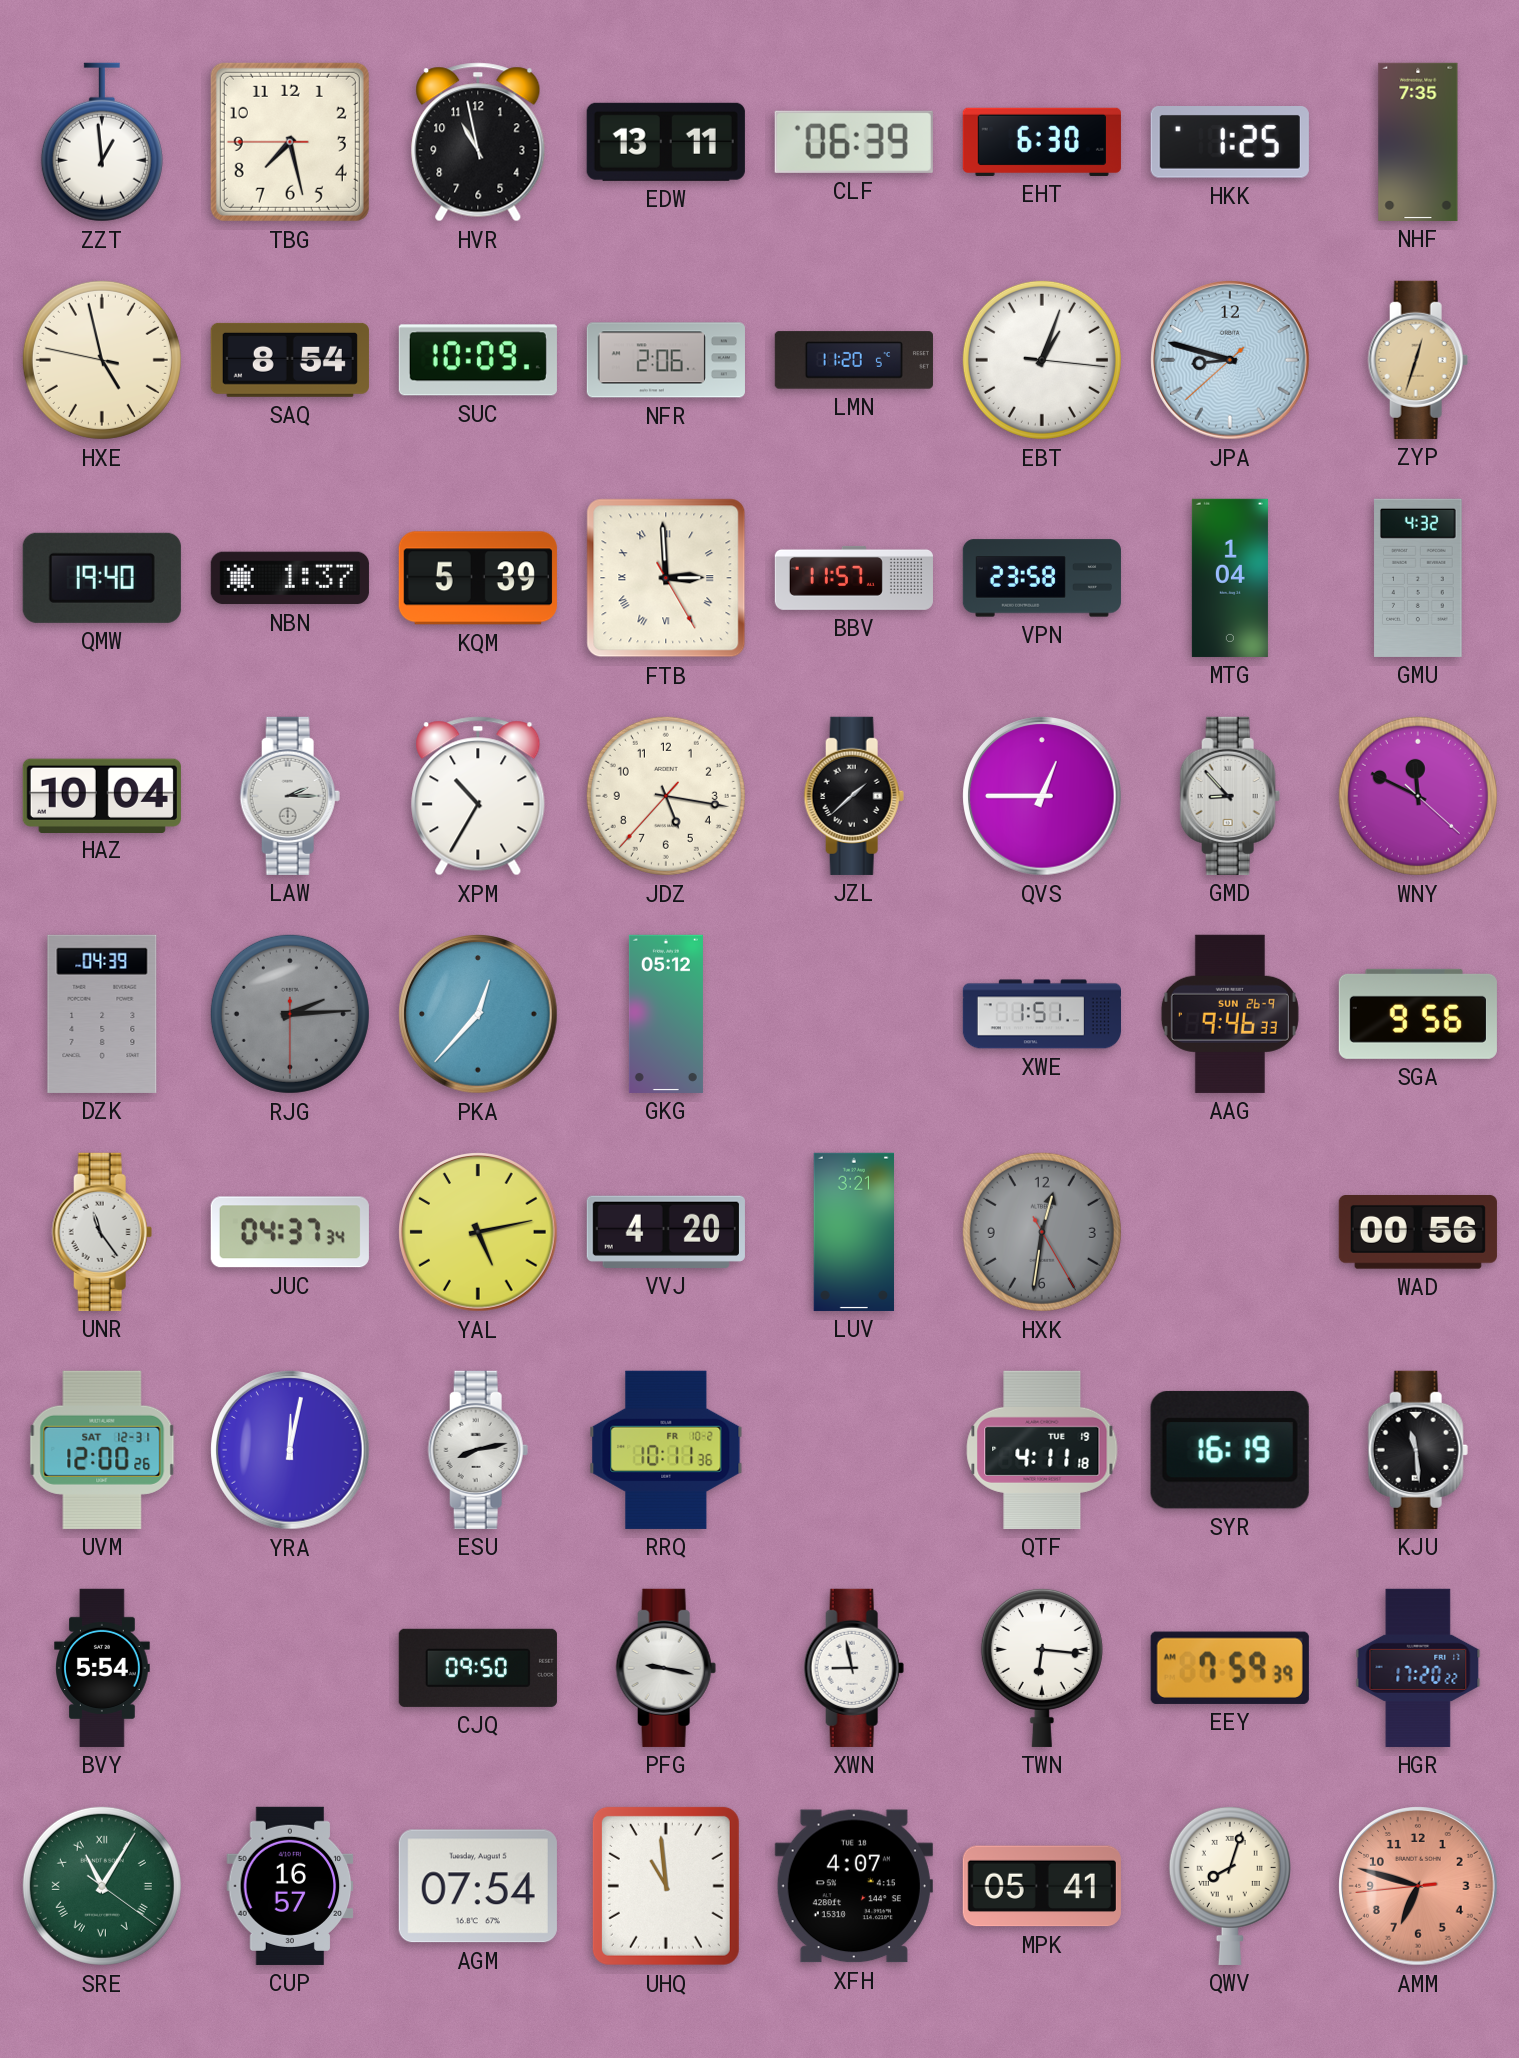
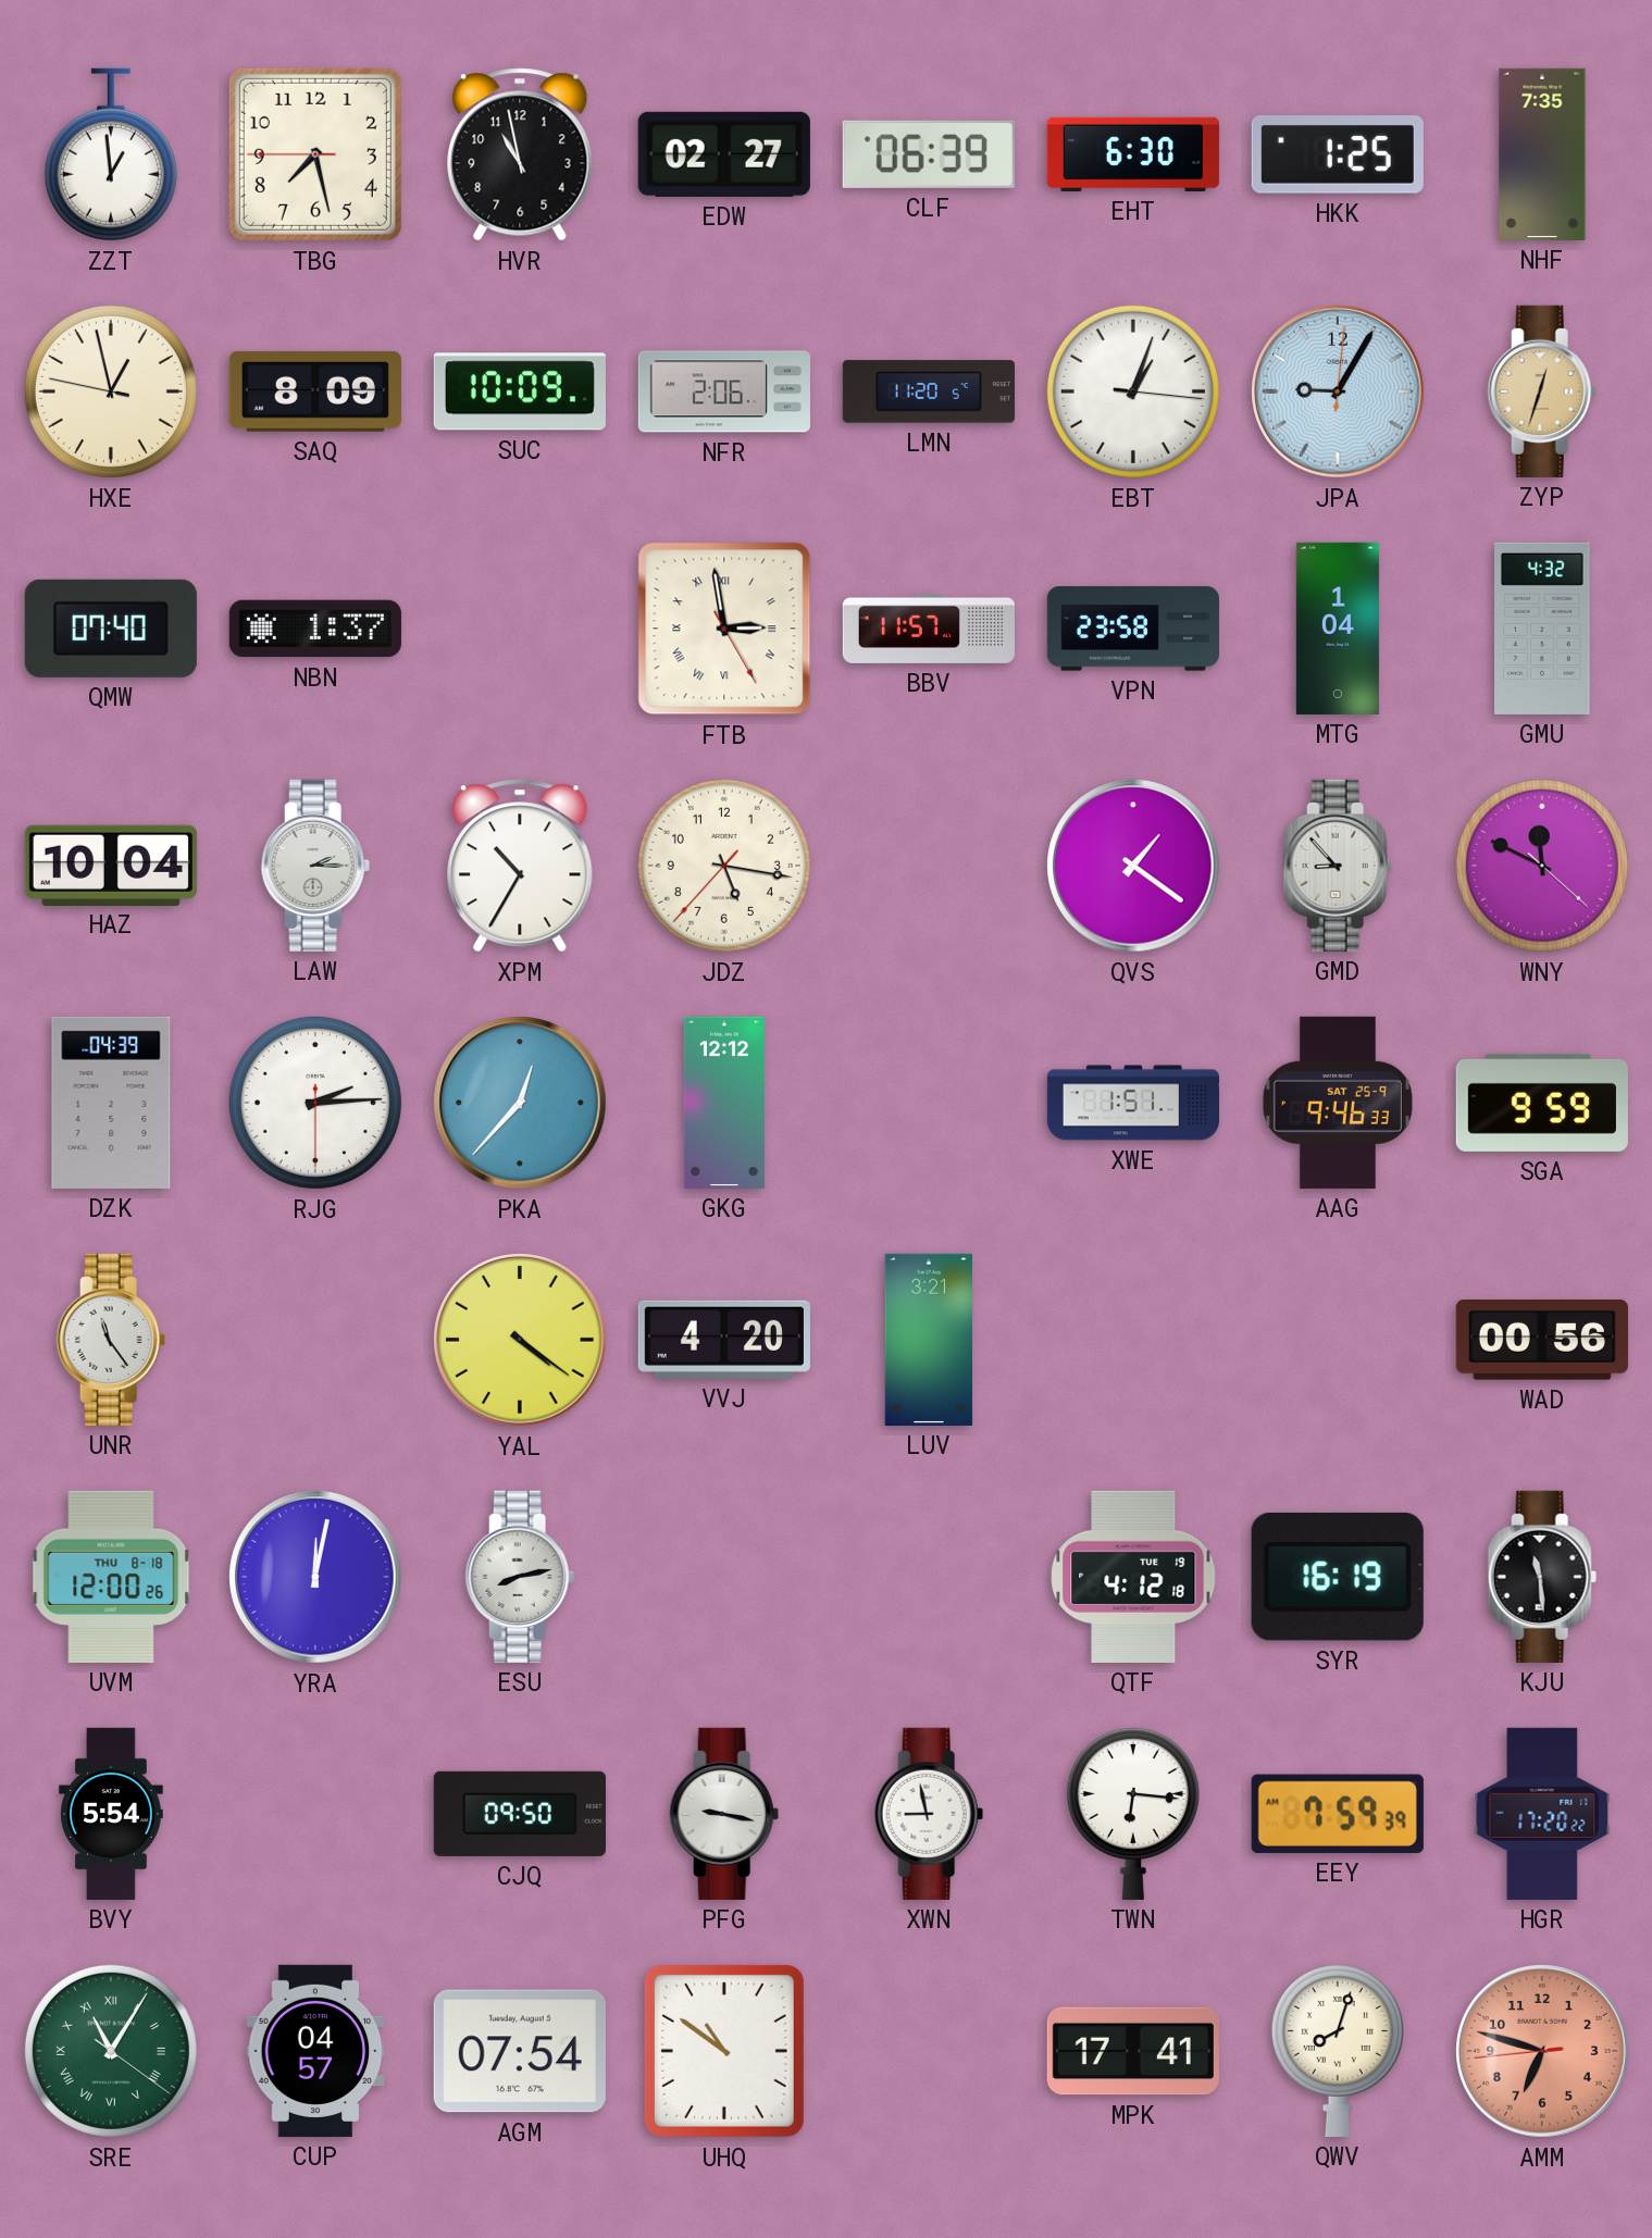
EDW: 13:11 -> 02:27
HXE: 4:57 -> 12:57
SAQ: 8:54 -> 8:09
JPA: 8:47 -> 9:05
QMW: 19:40 -> 07:40
KQM: 5:39 -> none
FTB: 2:59 -> 2:58
JZL: 1:38 -> none
QVS: 12:45 -> 1:21
RJG dial: grey -> white
GKG: 05:12 -> 12:12
AAG date: SUN 26-9 -> SAT 25-9
SGA: 9:56 -> 9:59
JUC: 04:37 -> none
YAL: 5:13 -> 4:21
HXK: 12:31 -> none
UVM date: SAT 12-31 -> THU 8-18
RRQ: 10:11 -> none
QTF: 4:11 -> 4:12
CUP: 16:57 -> 04:57
UHQ: 10:59 -> 10:51
XFH: 4:07 -> none
MPK: 05:41 -> 17:41
